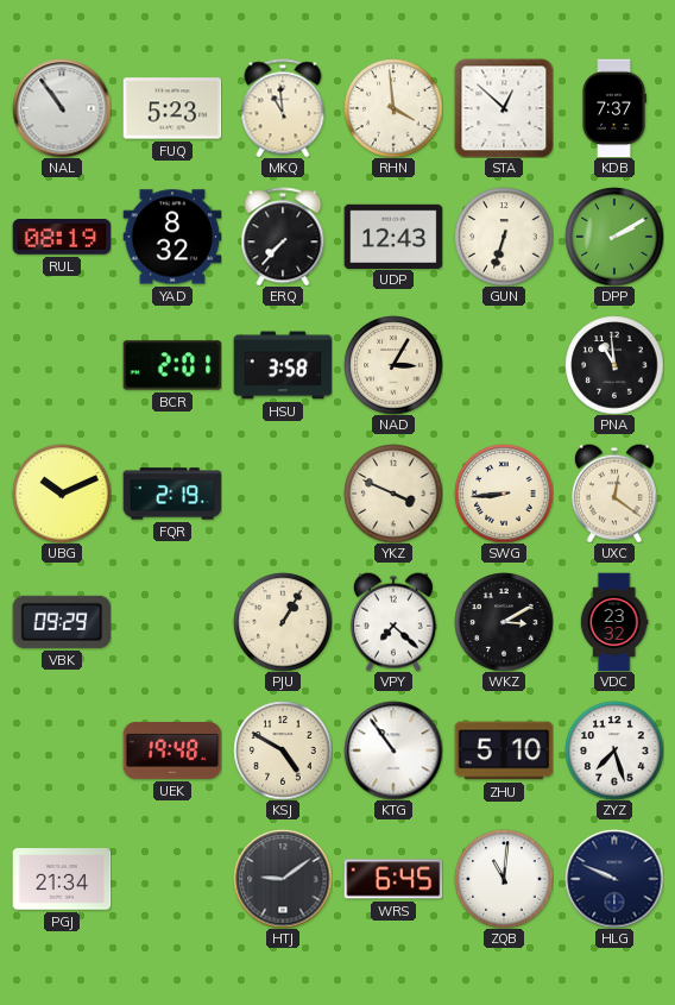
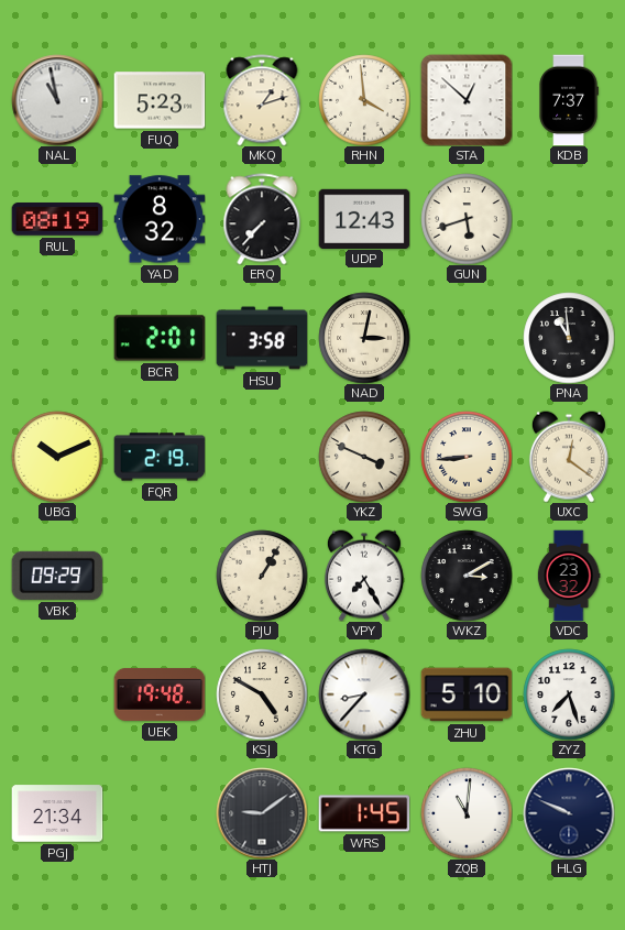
NAL: 10:54 -> 10:58
MKQ: 10:59 -> 1:12
GUN: 6:33 -> 5:42
DPP: 2:10 -> none
NAD: 3:05 -> 3:02
VPY: 7:22 -> 7:25
KTG: 10:54 -> 8:37
WRS: 6:45 -> 1:45
